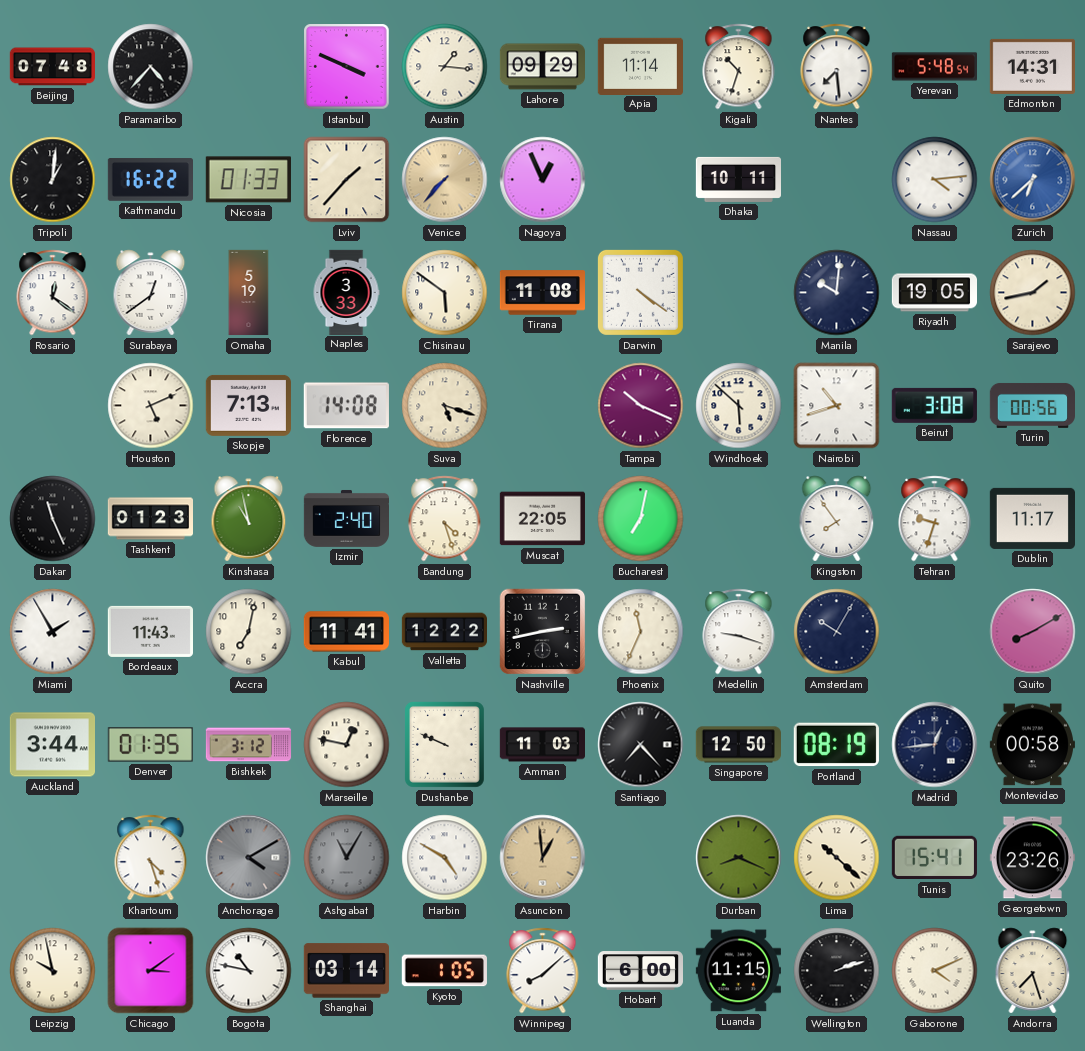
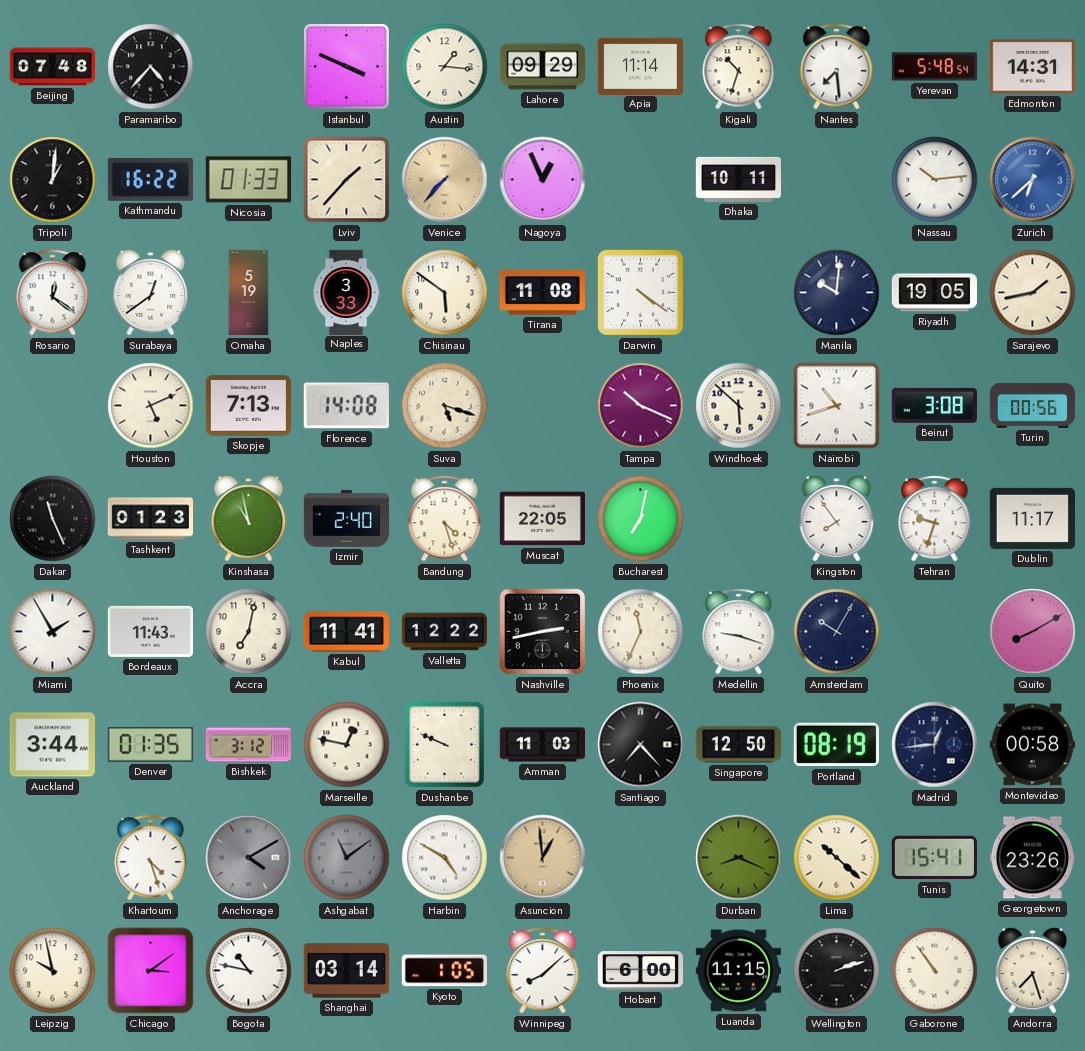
Nassau: 4:14 -> 10:14
Ashgabat: 11:05 -> 11:09
Gaborone: 4:11 -> 10:54
